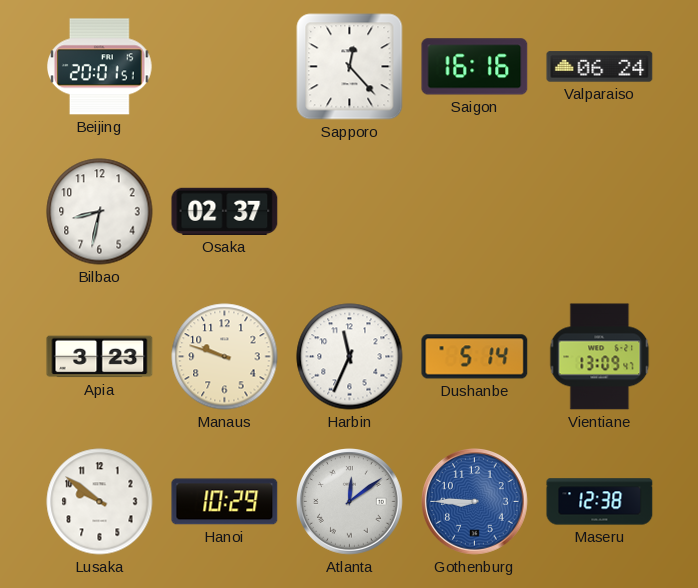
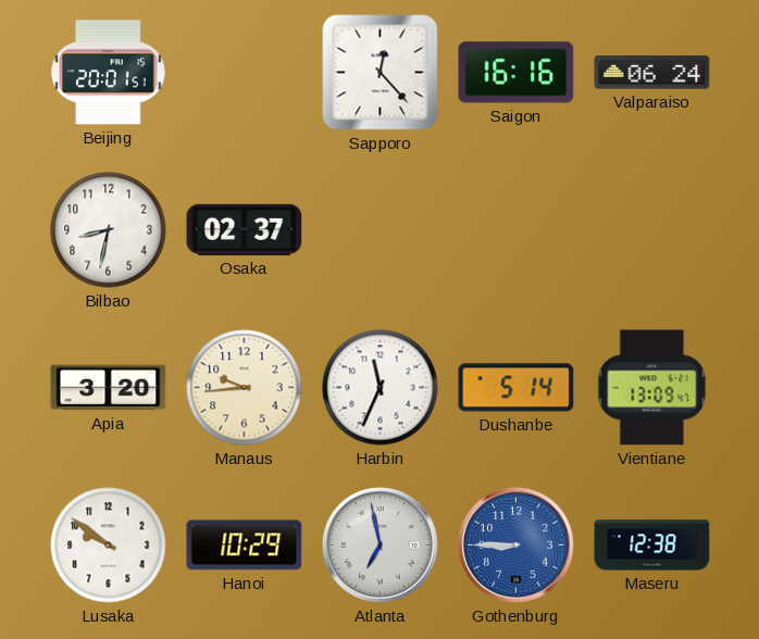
Apia: 3:23 -> 3:20
Manaus: 9:48 -> 9:44
Atlanta: 12:09 -> 6:58
